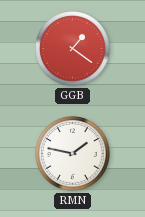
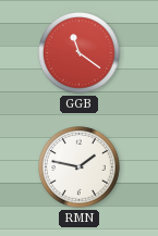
GGB: 1:21 -> 11:21
